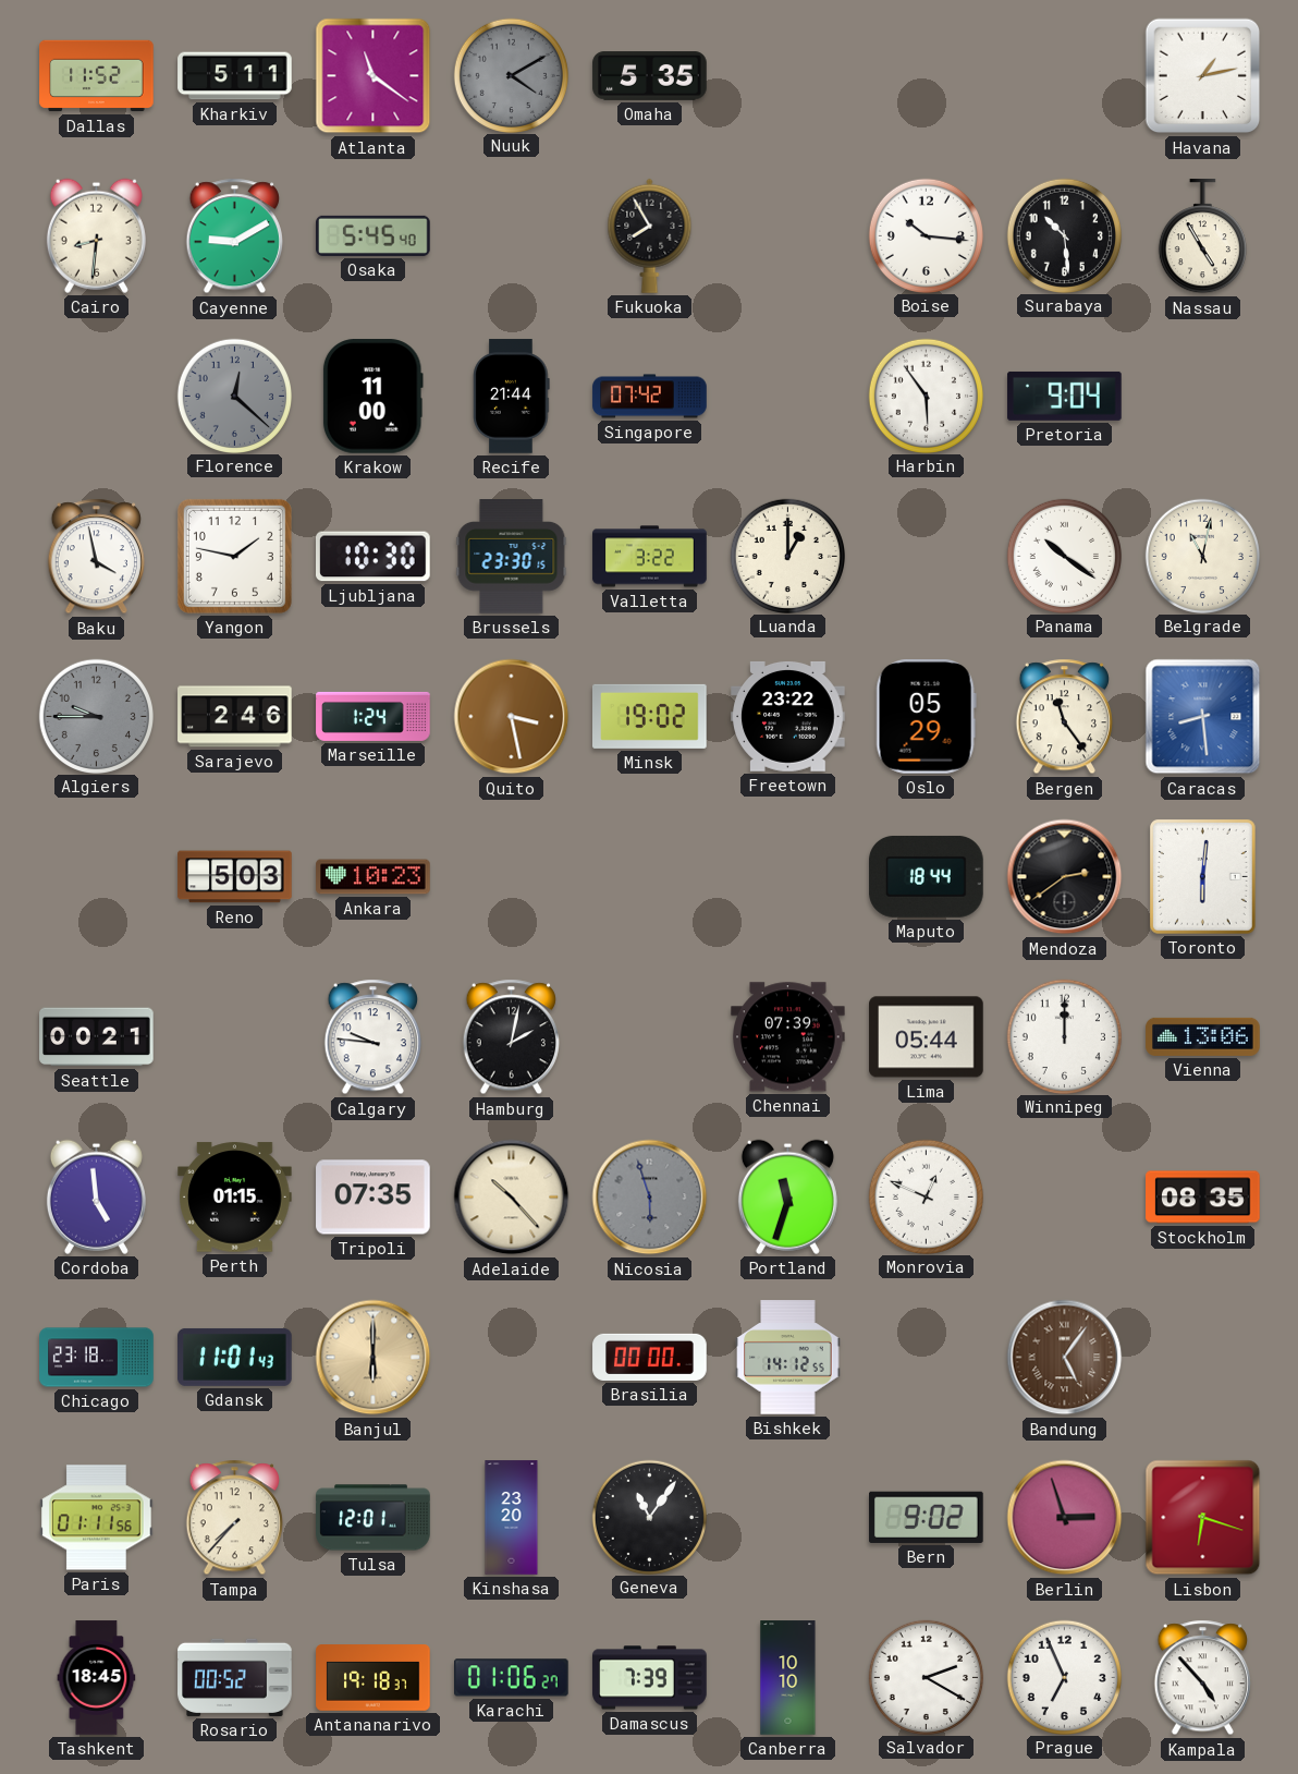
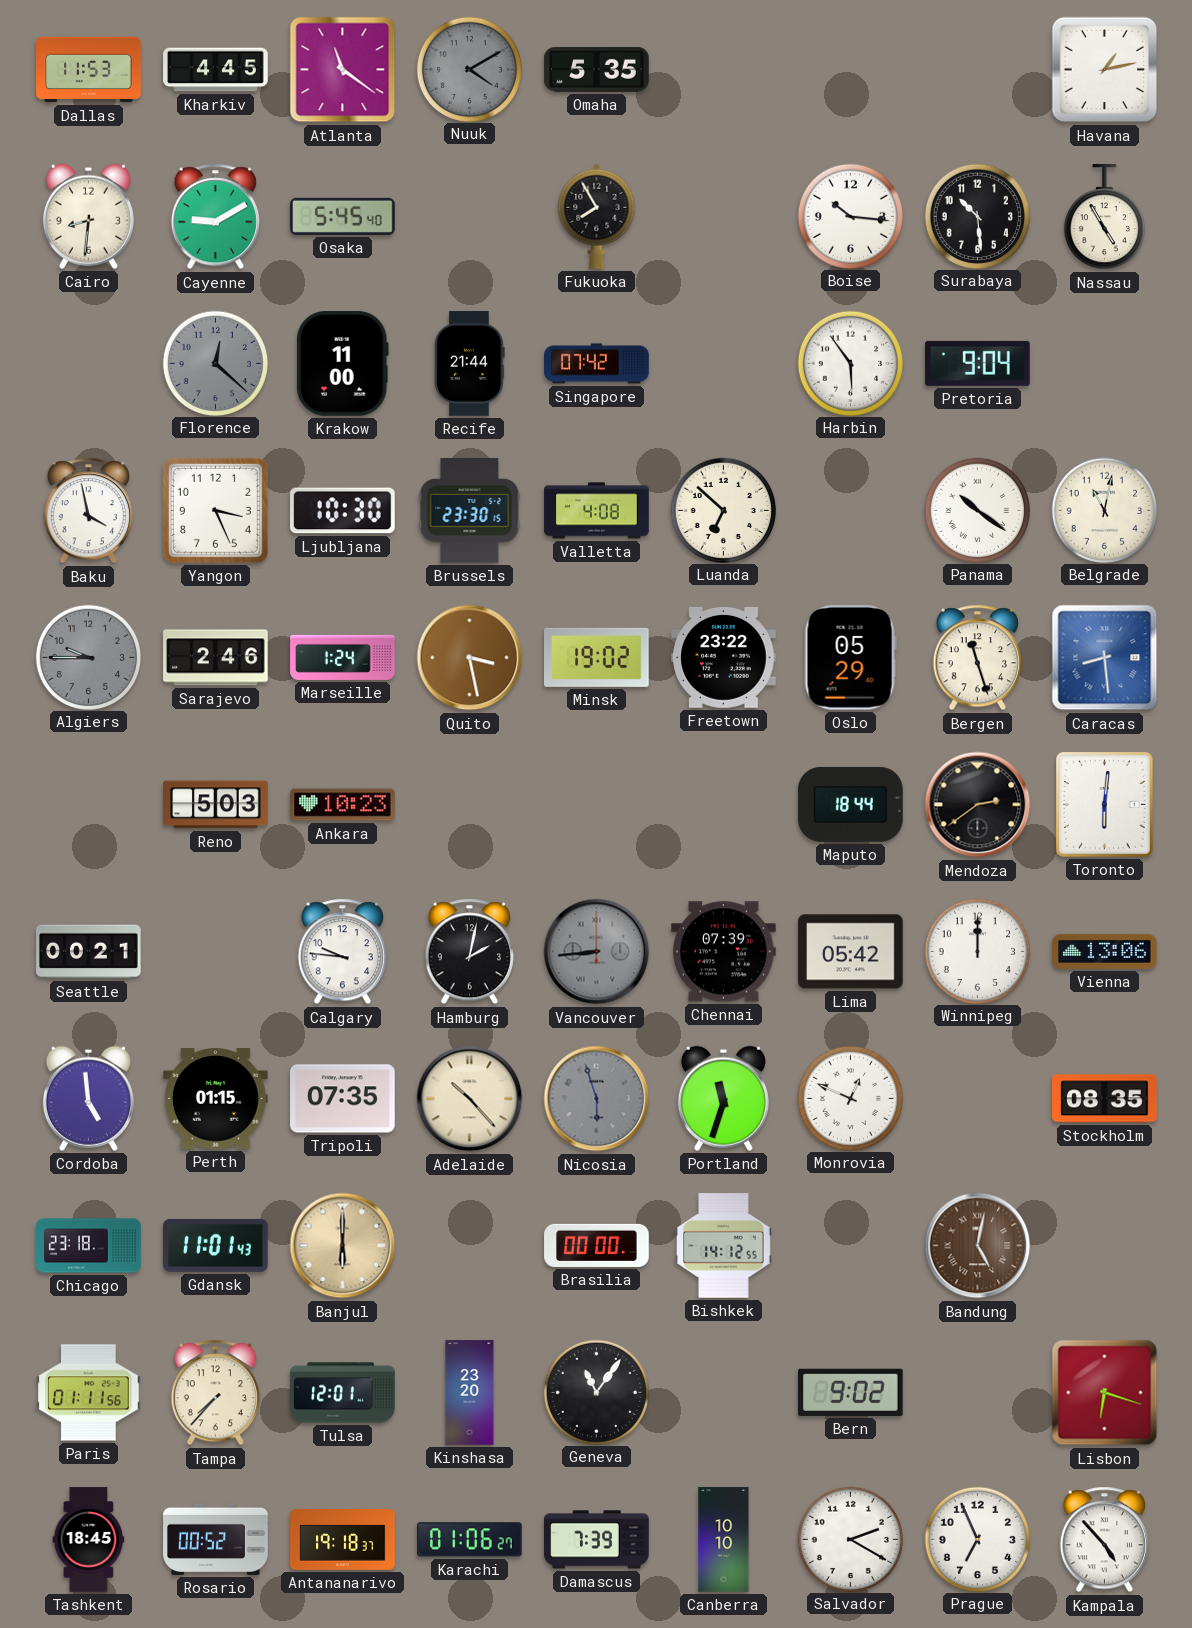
Dallas: 11:52 -> 11:53
Kharkiv: 5:11 -> 4:45
Yangon: 1:47 -> 3:26
Valletta: 3:22 -> 4:08
Luanda: 1:00 -> 6:52
Bergen: 11:24 -> 11:27
Vancouver: none -> 8:44
Lima: 05:44 -> 05:42
Bandung: 5:06 -> 5:02
Berlin: 2:57 -> none
